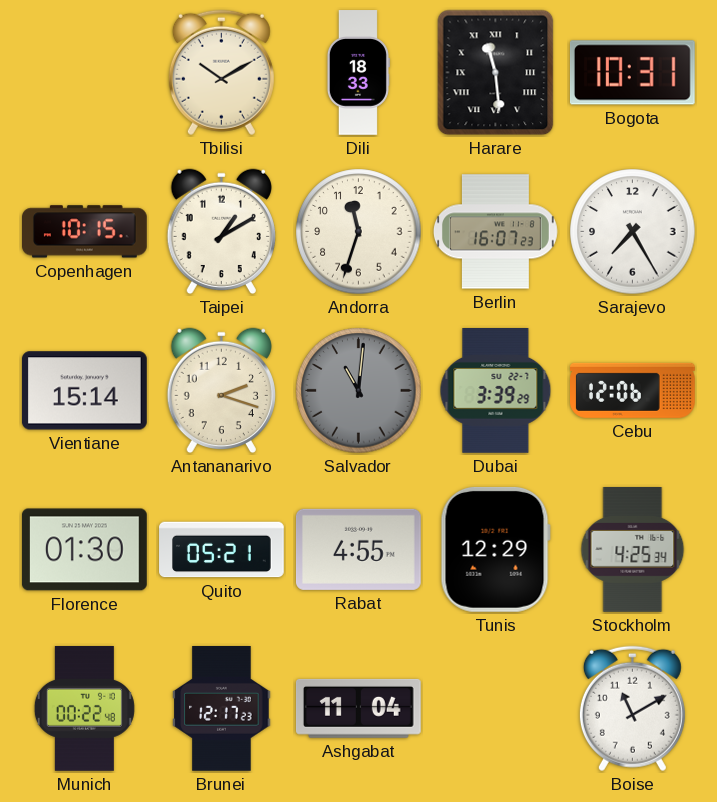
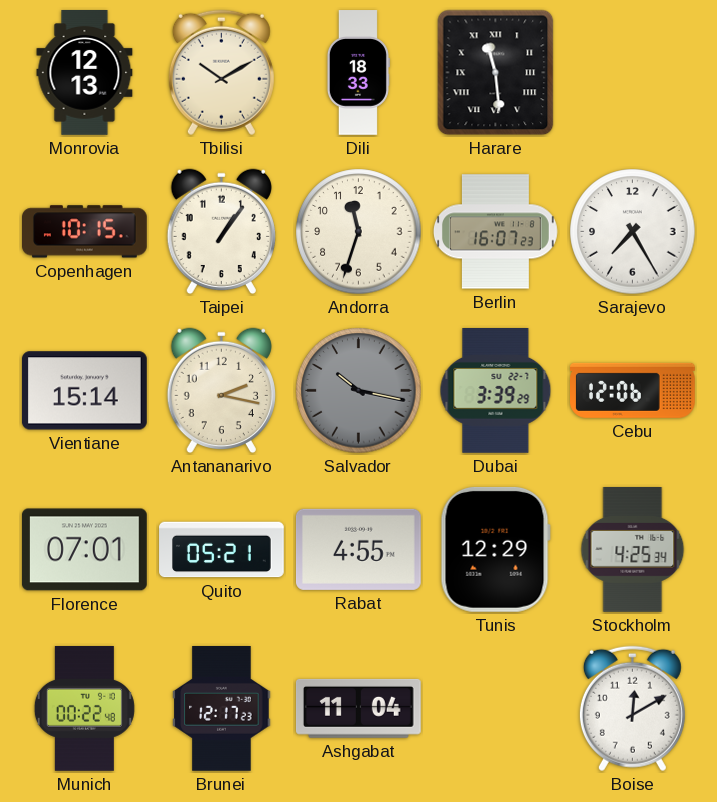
Monrovia: none -> 12:13
Bogota: 10:31 -> none
Taipei: 1:10 -> 1:06
Antananarivo: 2:18 -> 2:17
Salvador: 11:01 -> 10:17
Florence: 01:30 -> 07:01
Boise: 11:10 -> 12:10
